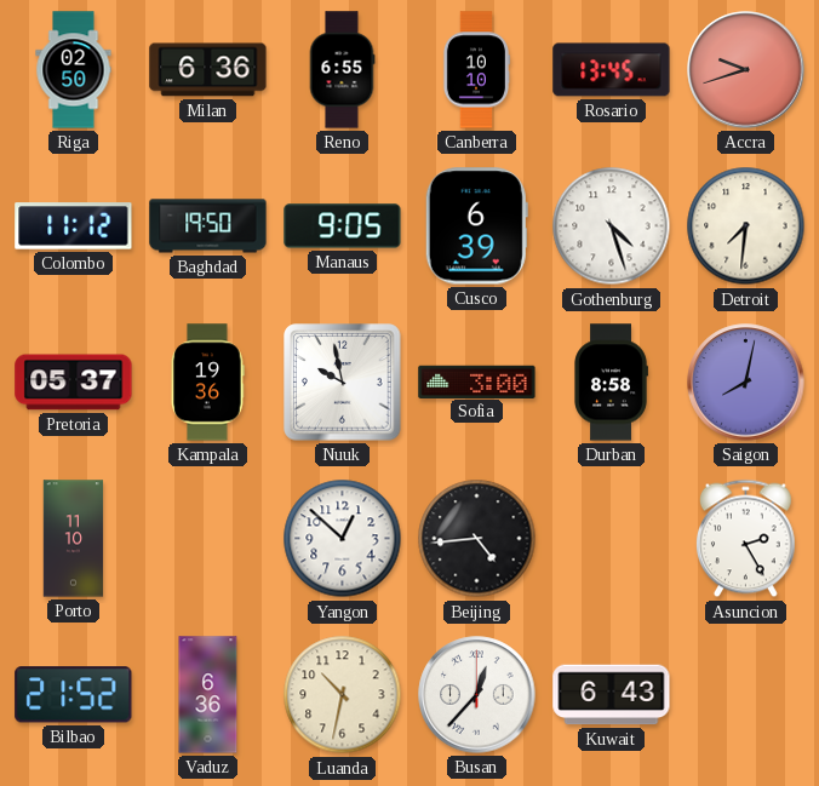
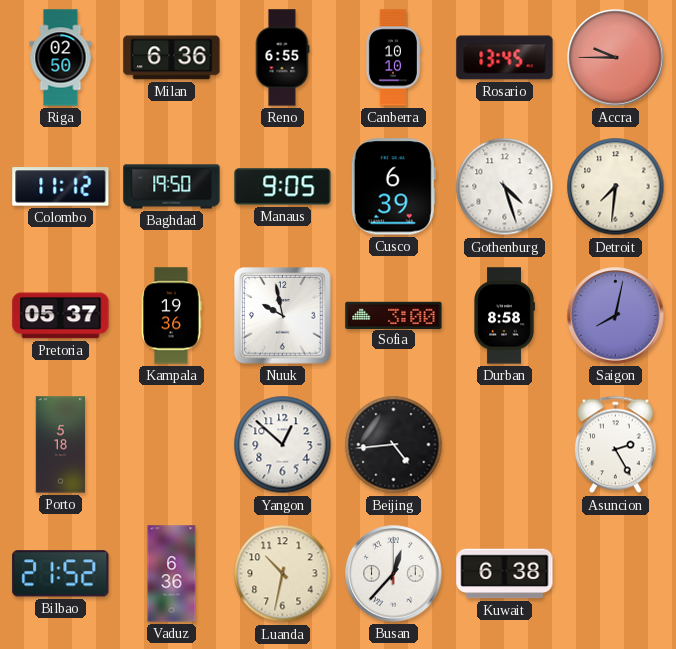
Accra: 9:42 -> 9:45
Porto: 11:10 -> 5:18
Kuwait: 6:43 -> 6:38
